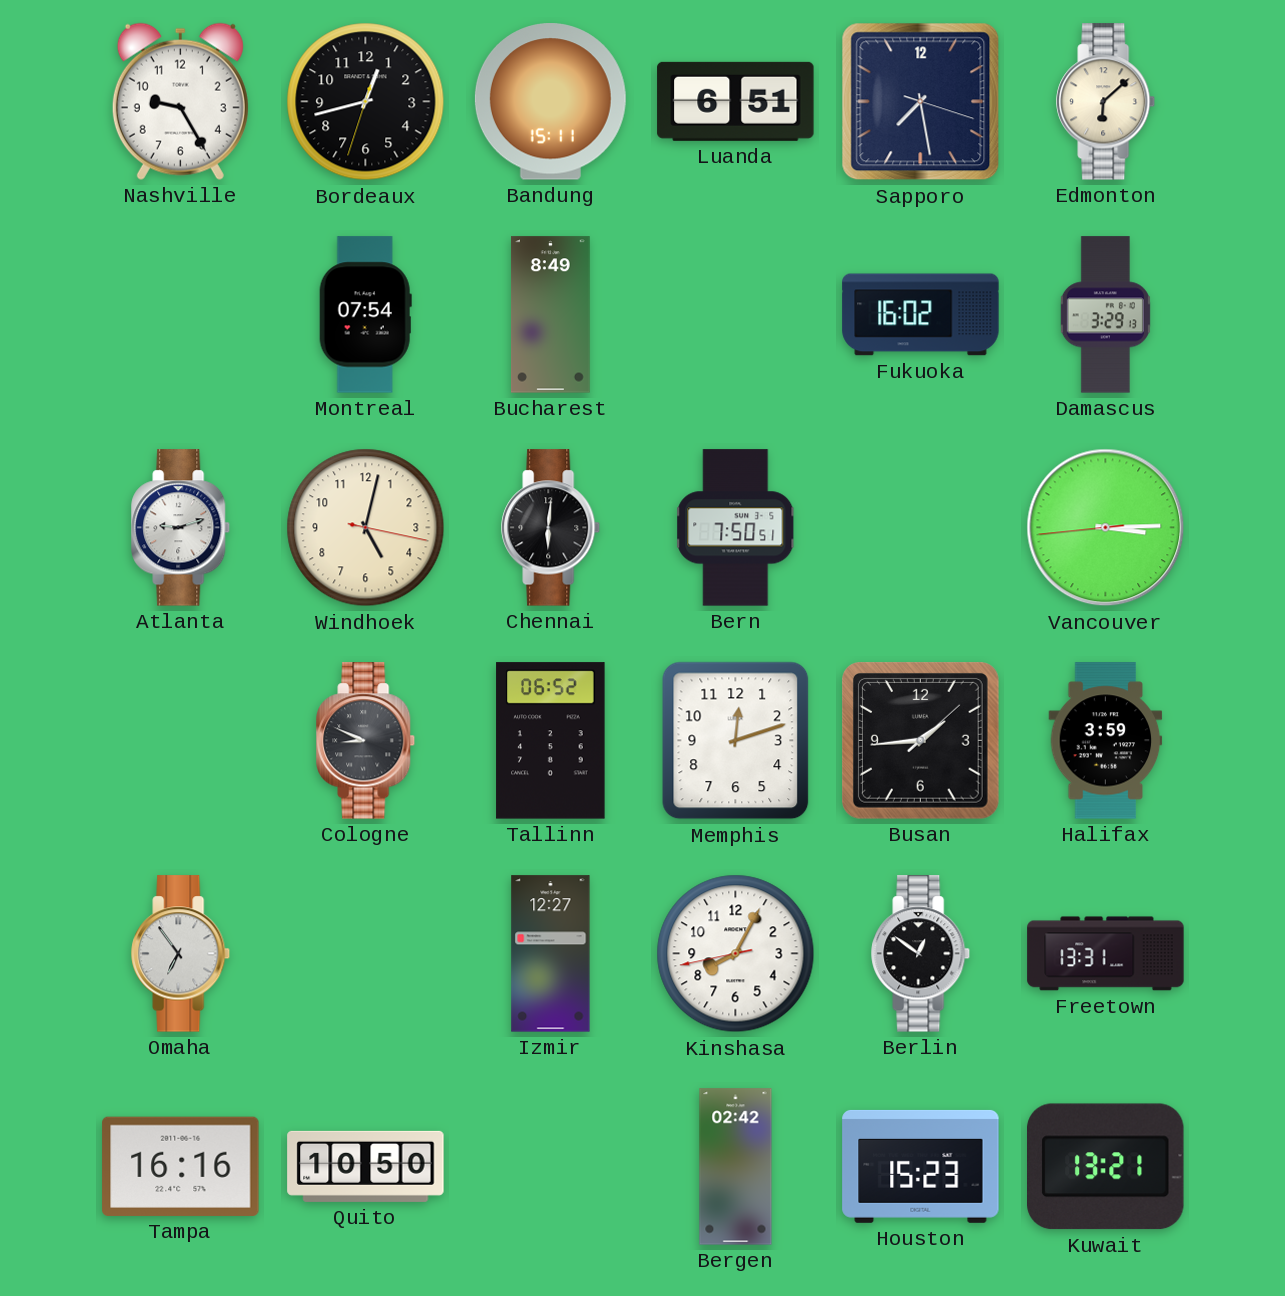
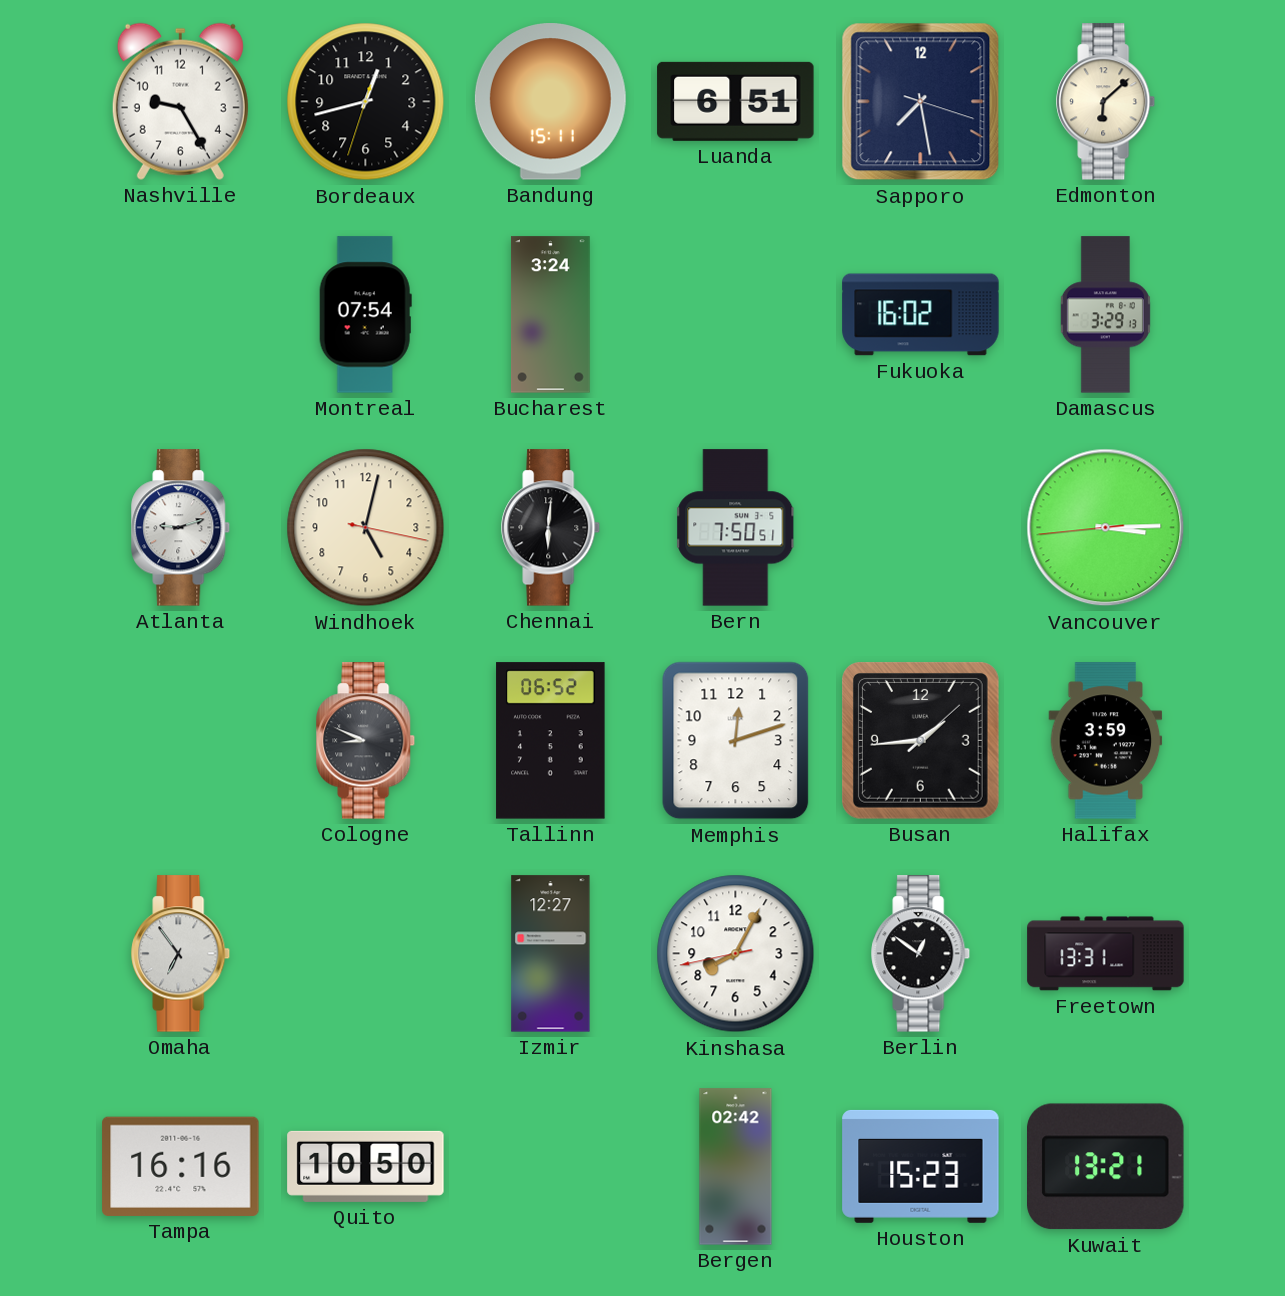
Bucharest: 8:49 -> 3:24
